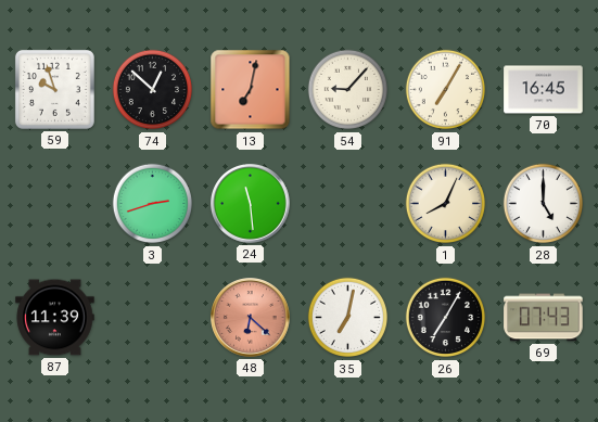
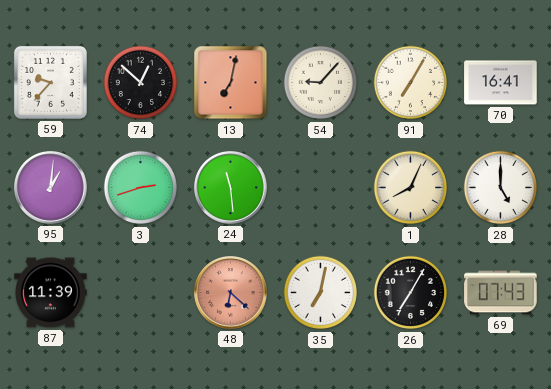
59: 9:57 -> 9:37
70: 16:45 -> 16:41
95: none -> 1:01
